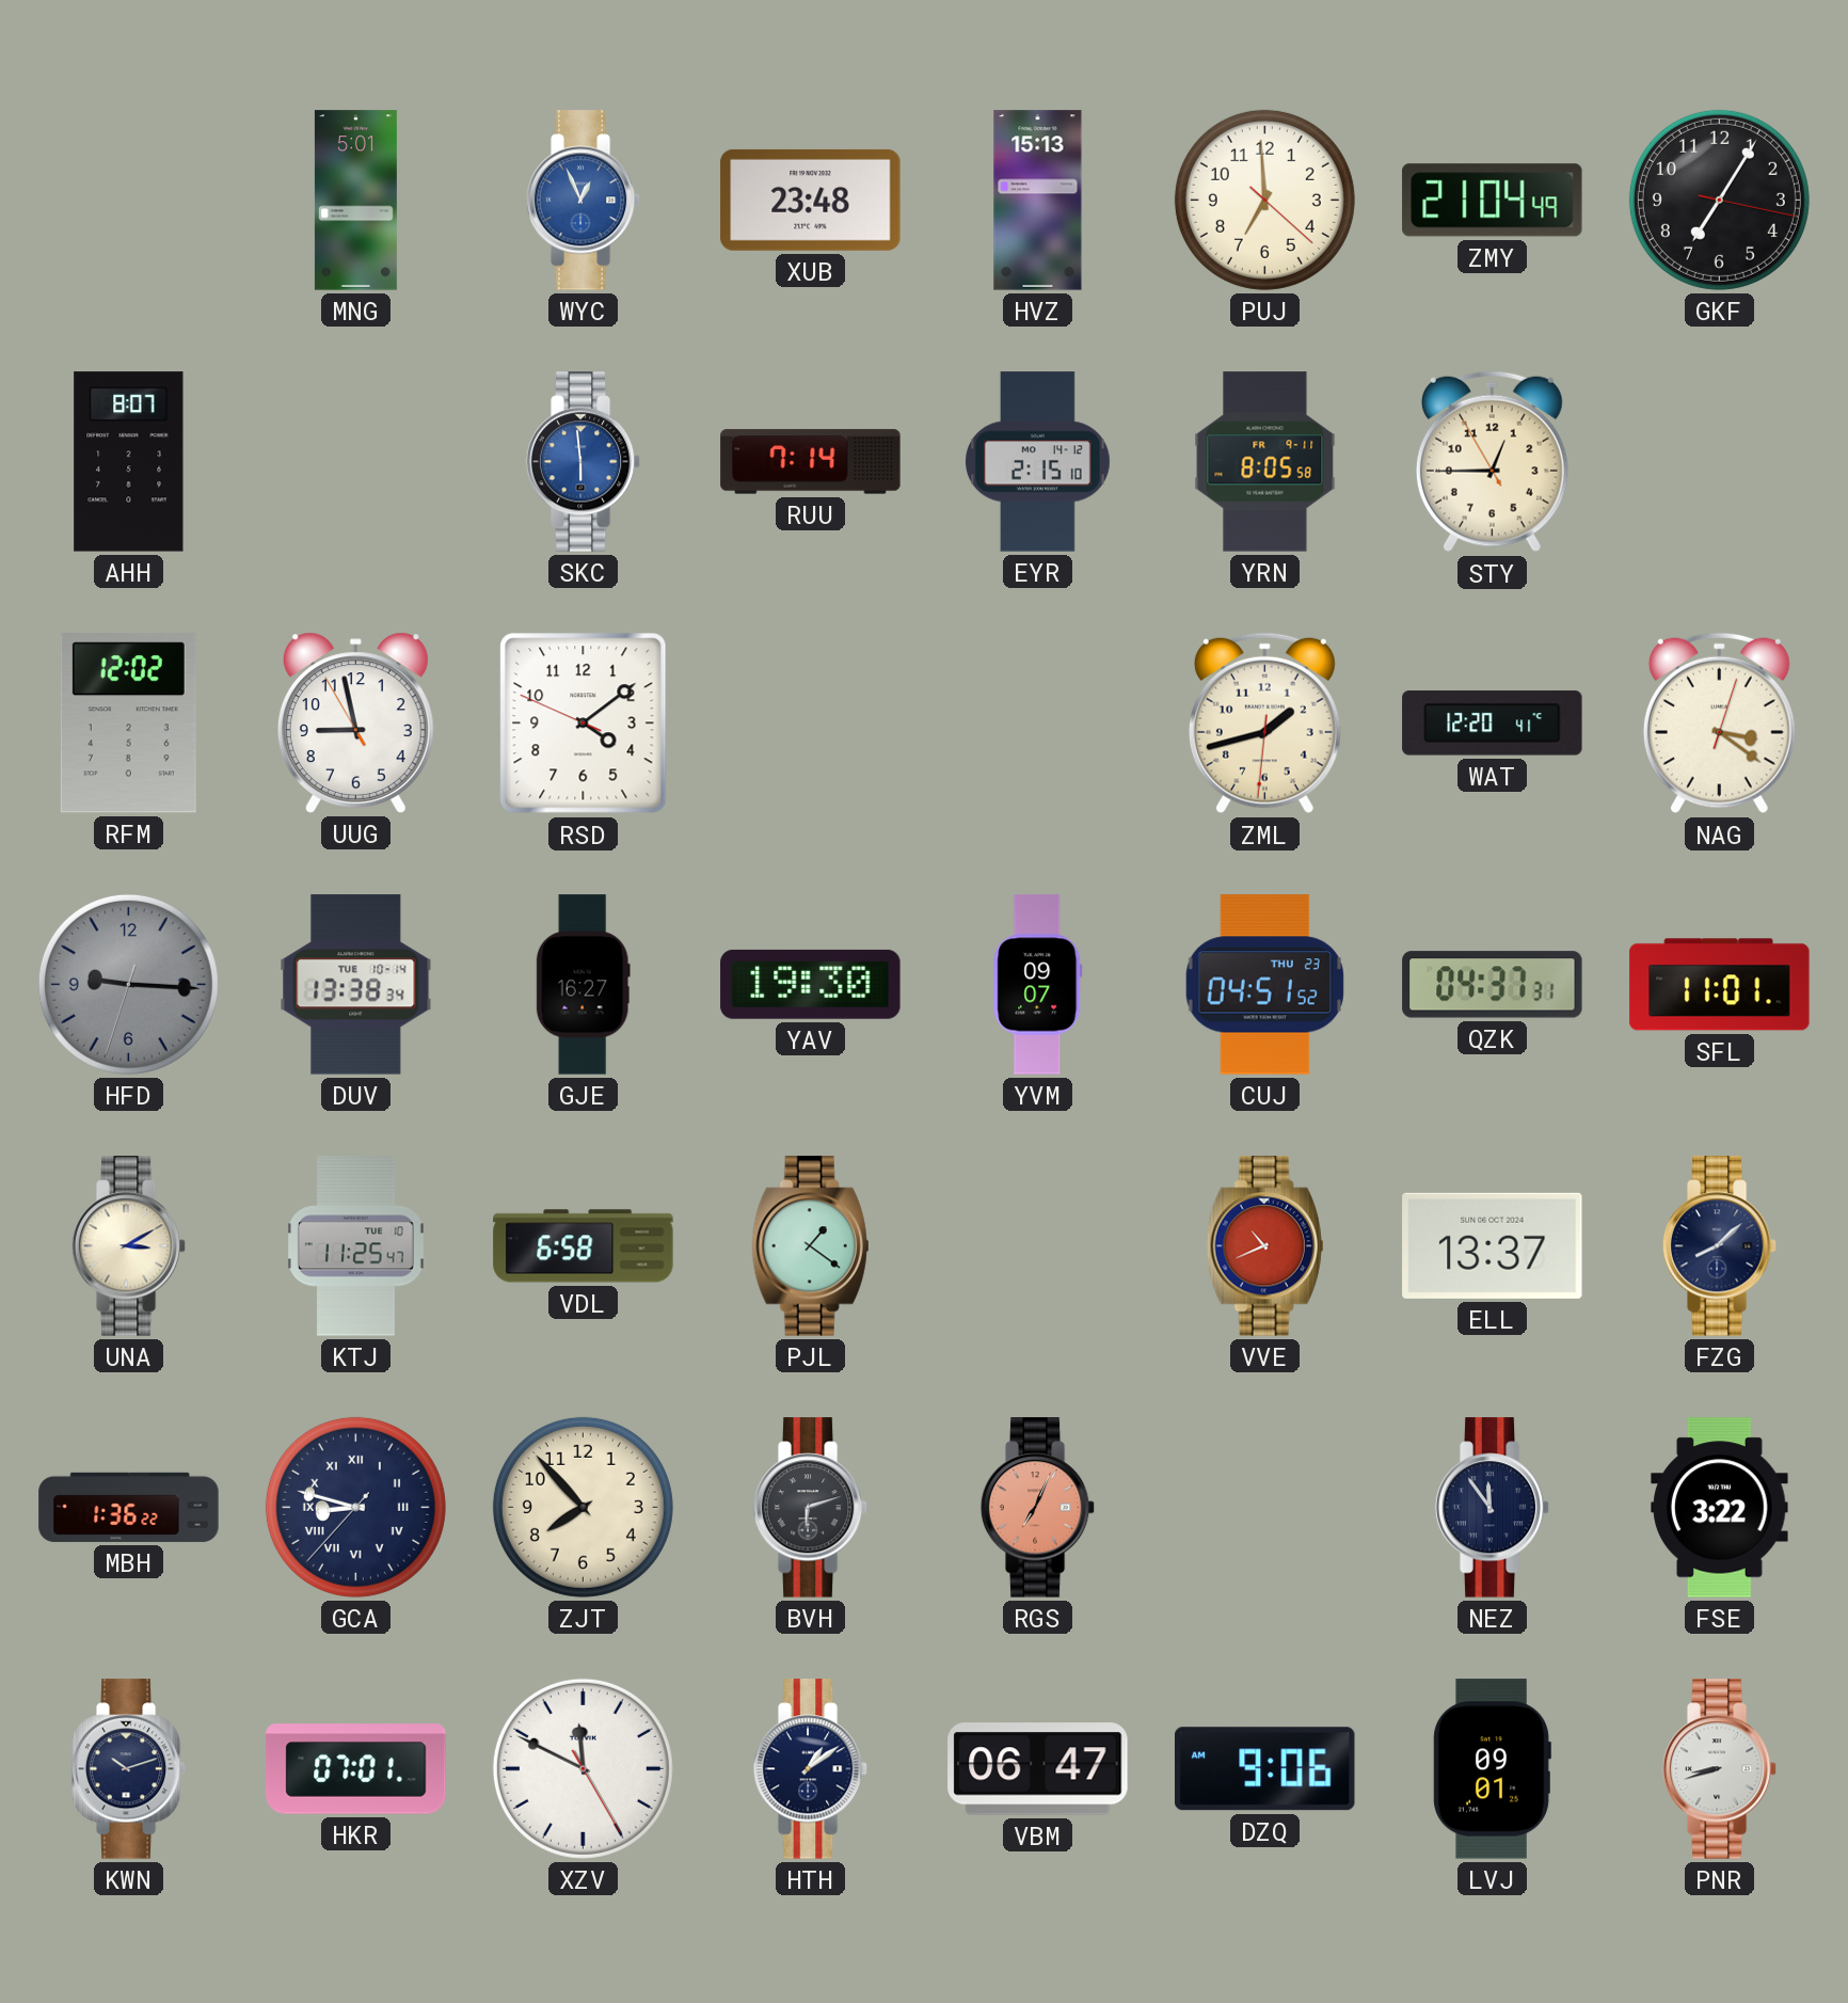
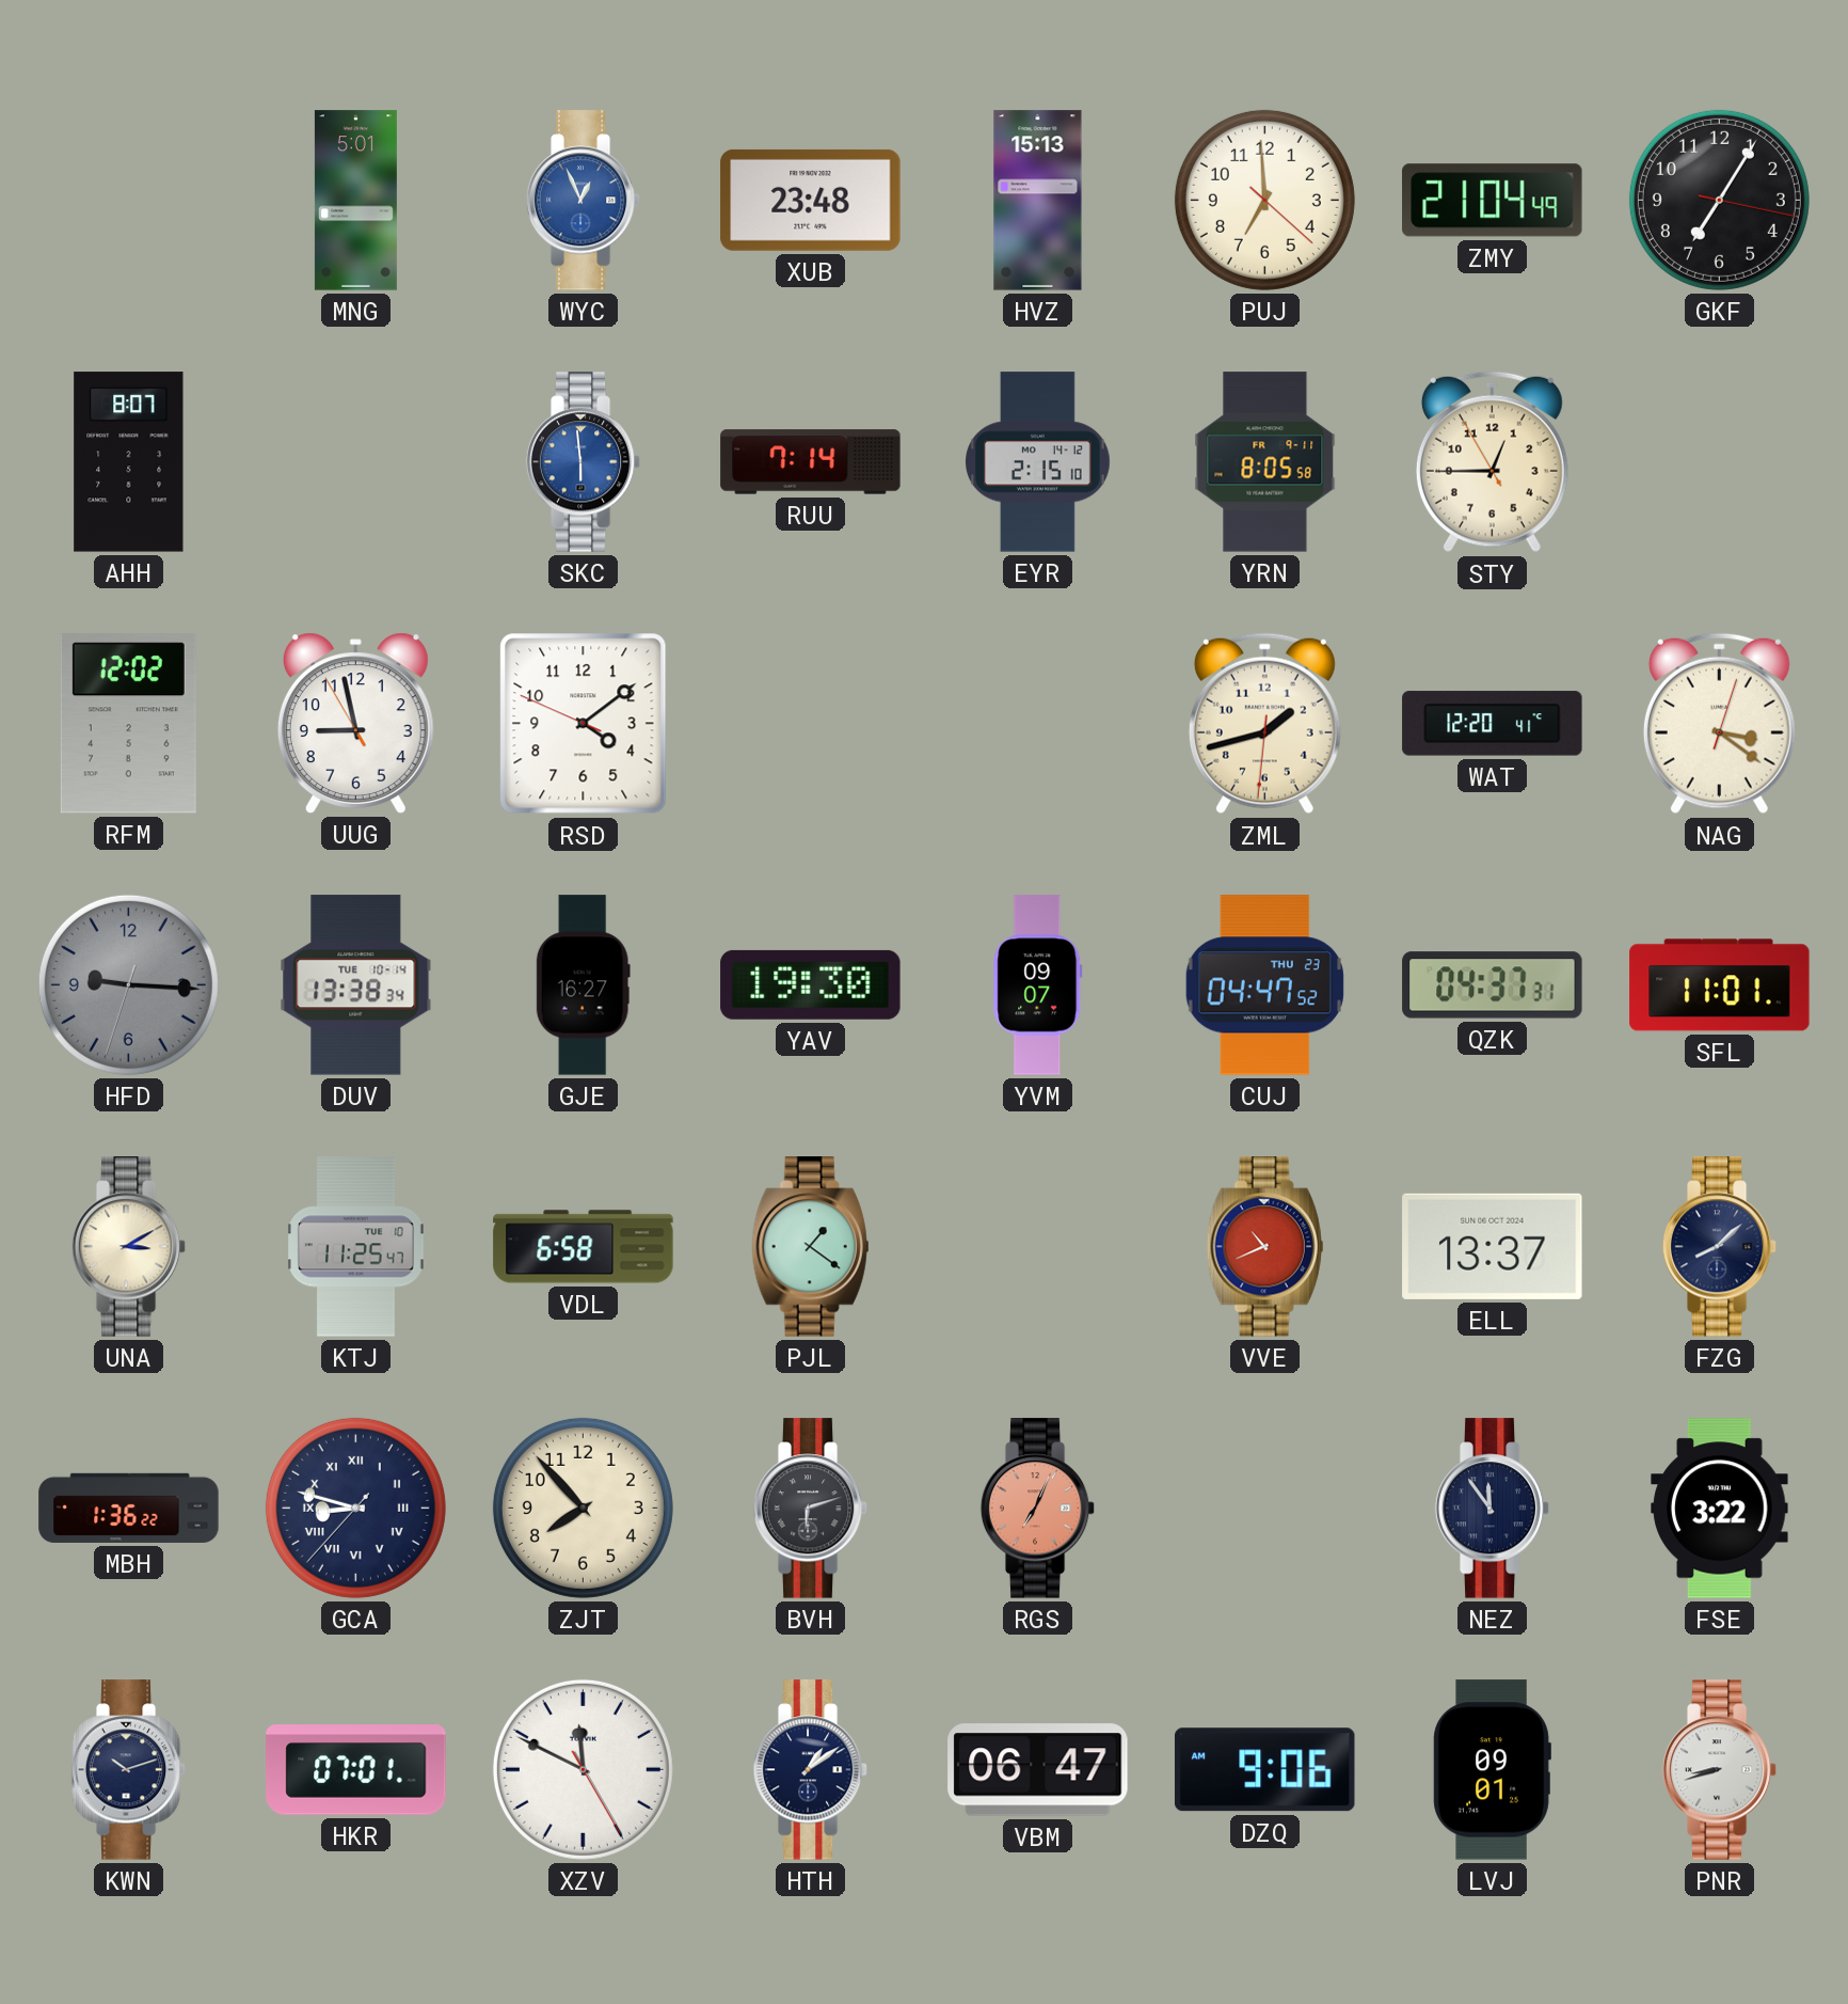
CUJ: 04:51 -> 04:47
